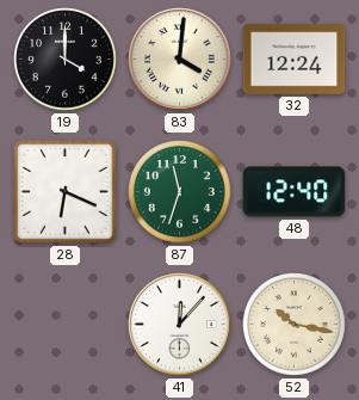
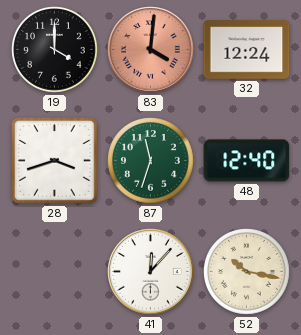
83 dial: cream -> salmon
28: 6:19 -> 3:42
